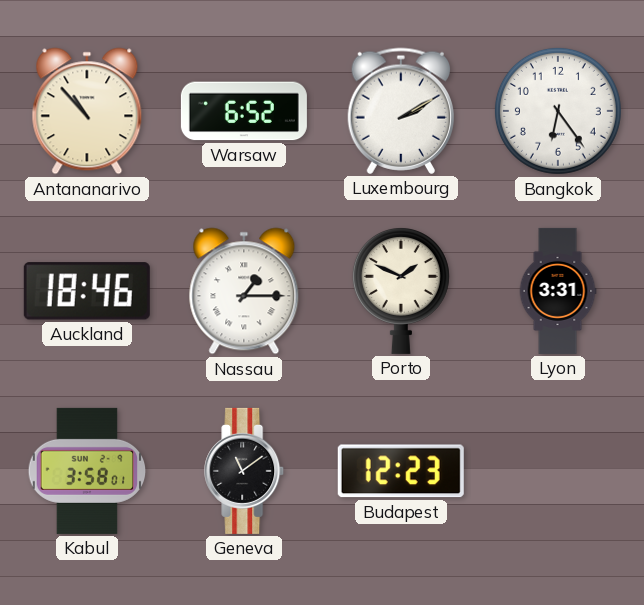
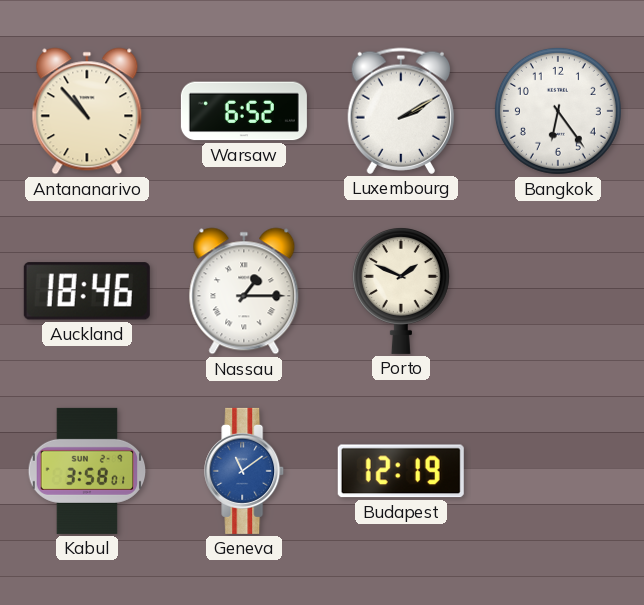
Lyon: 3:31 -> none
Geneva dial: black -> blue
Budapest: 12:23 -> 12:19
